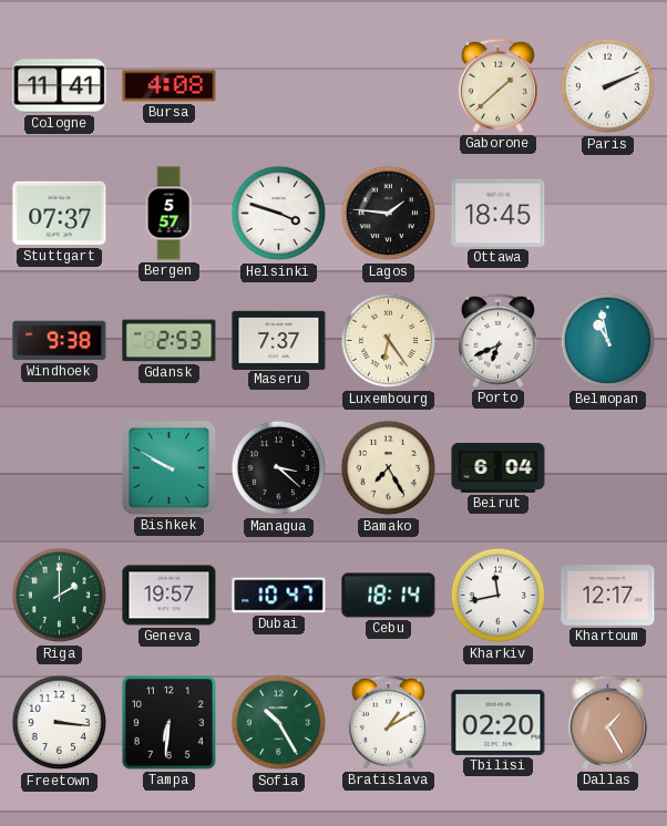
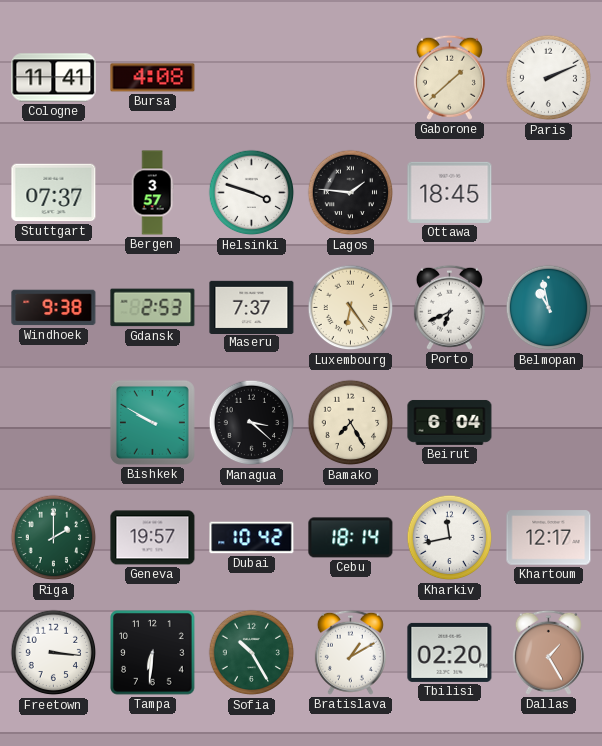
Bergen: 5:57 -> 3:57
Dubai: 10:47 -> 10:42
